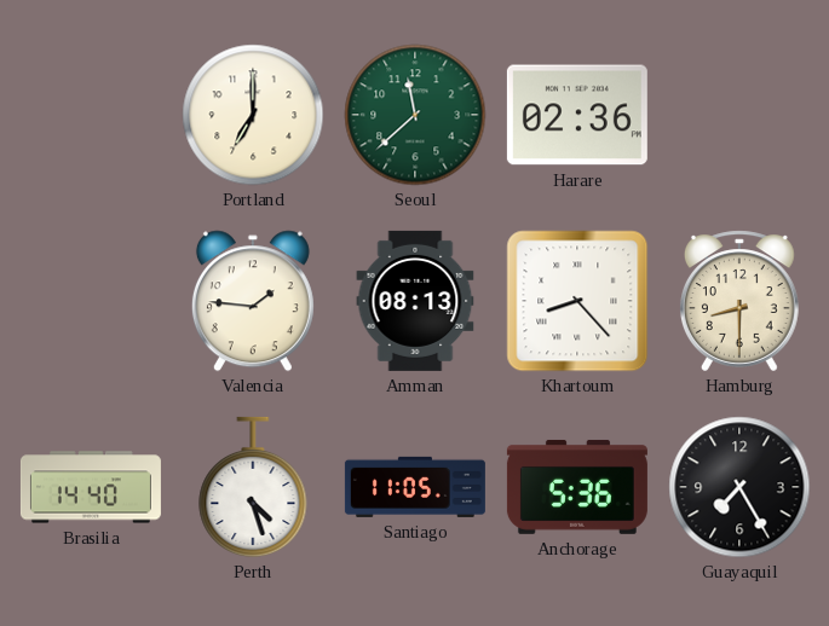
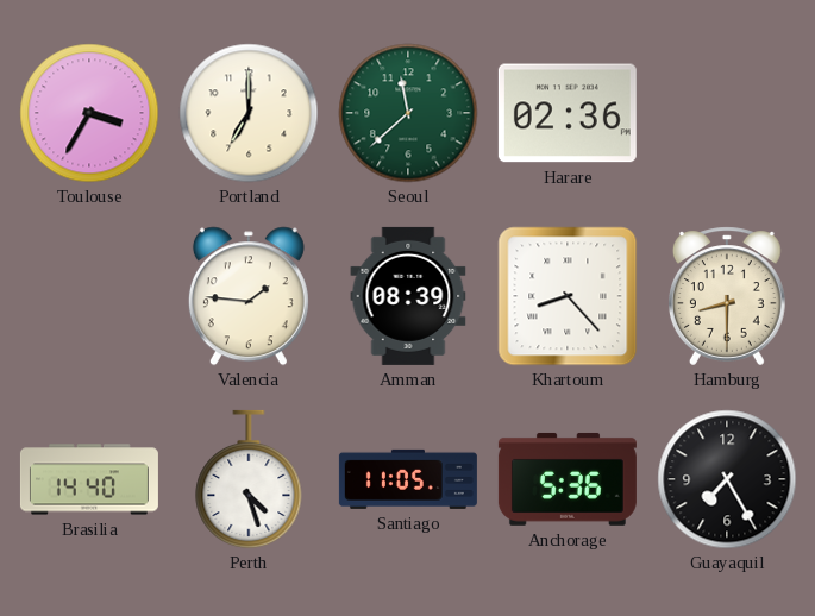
Toulouse: none -> 3:35
Amman: 08:13 -> 08:39
